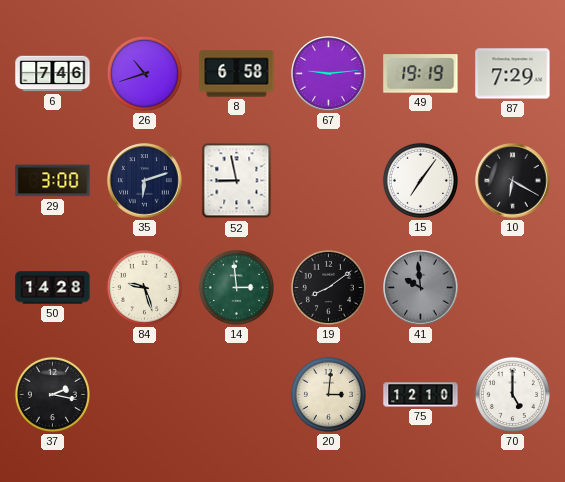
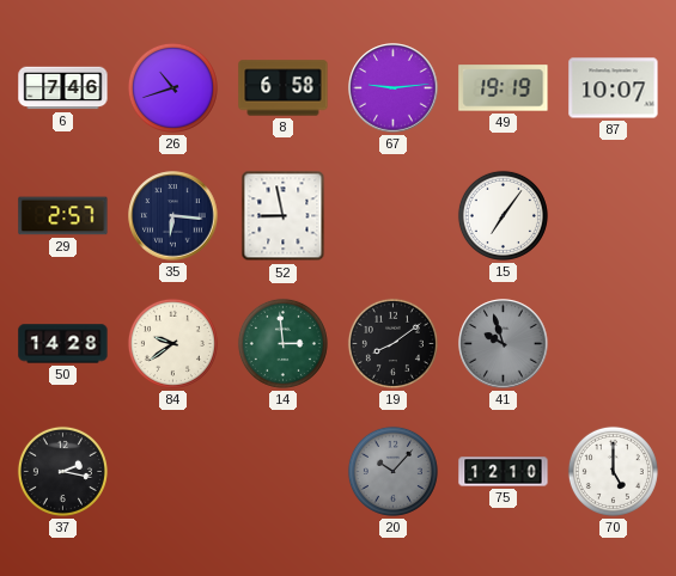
87: 7:29 -> 10:07
29: 3:00 -> 2:57
35: 6:12 -> 6:16
10: 6:20 -> none
84: 9:27 -> 9:39
41: 9:59 -> 9:57
20: 3:01 -> 10:07
20 dial: cream -> grey
